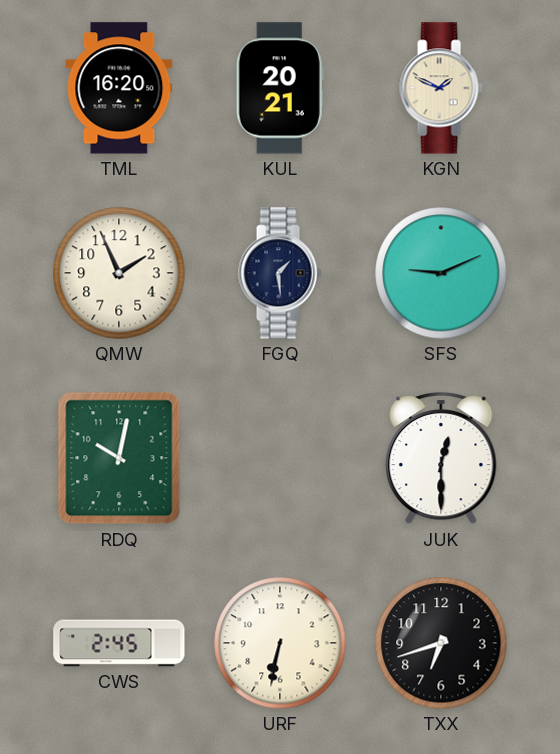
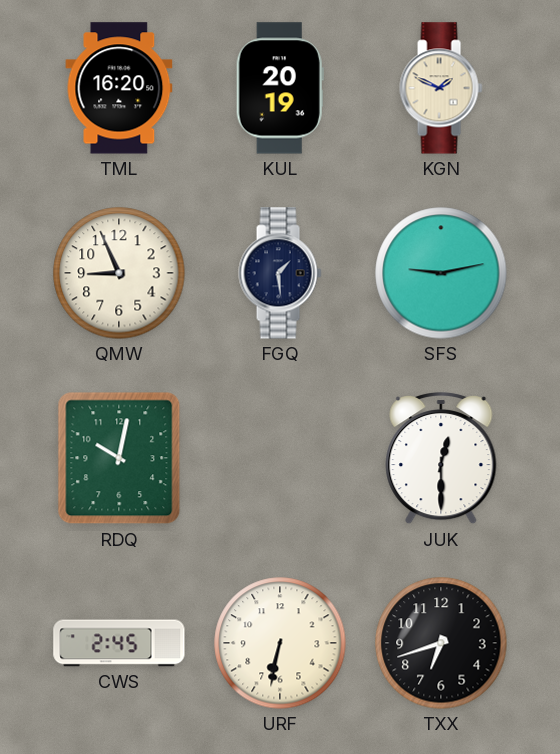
KUL: 20:21 -> 20:19
QMW: 1:56 -> 8:56
SFS: 9:11 -> 9:13
